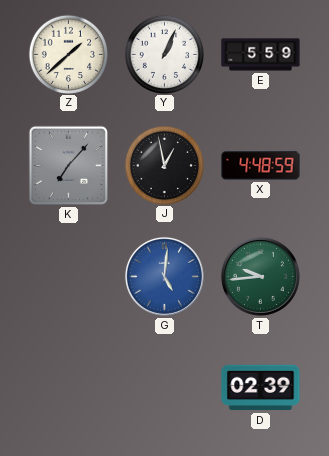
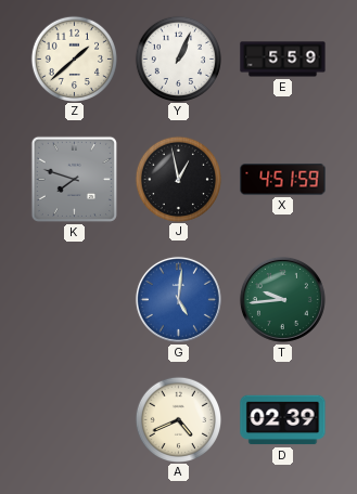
K: 7:07 -> 7:48
X: 4:48 -> 4:51
A: none -> 4:41
